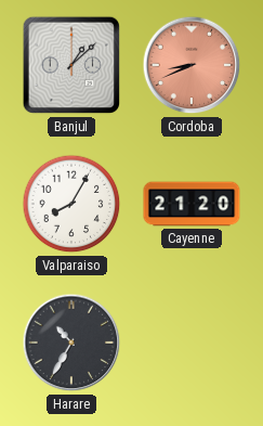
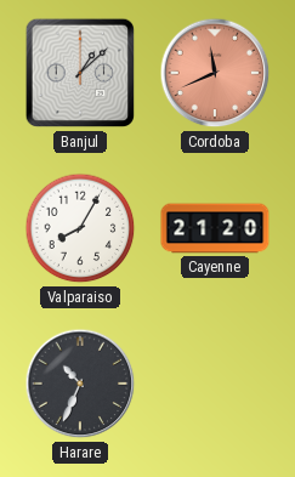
Cordoba: 8:41 -> 11:41
Harare: 10:35 -> 10:34
